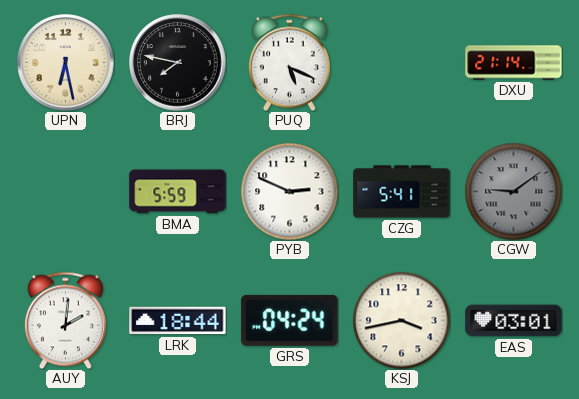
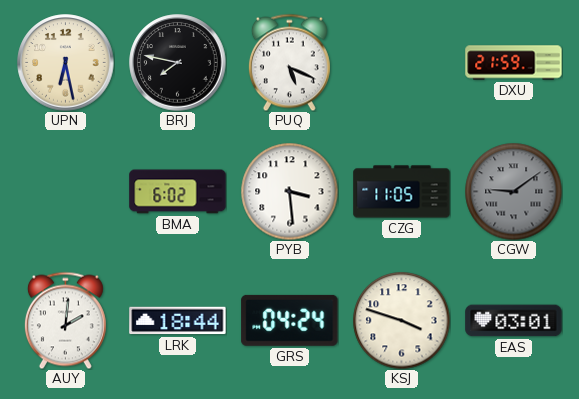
DXU: 21:14 -> 21:59
BMA: 5:59 -> 6:02
PYB: 2:49 -> 3:29
CZG: 5:41 -> 11:05
KSJ: 3:43 -> 3:48
